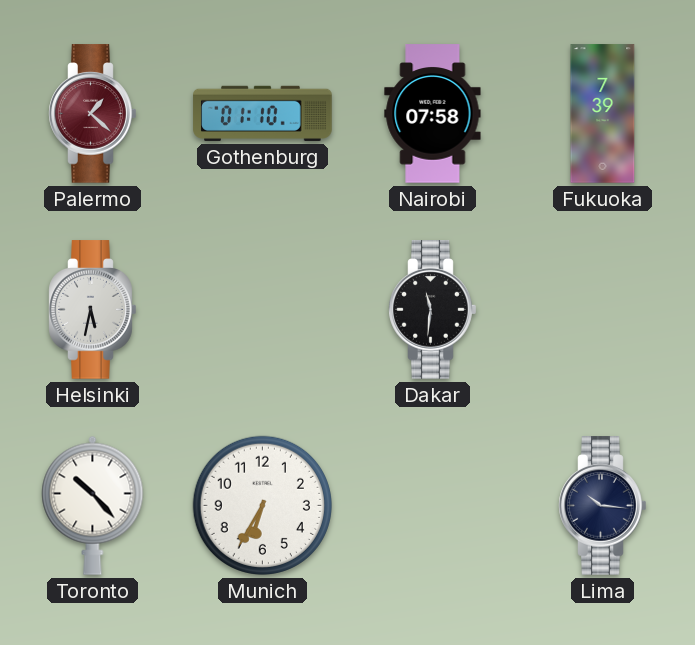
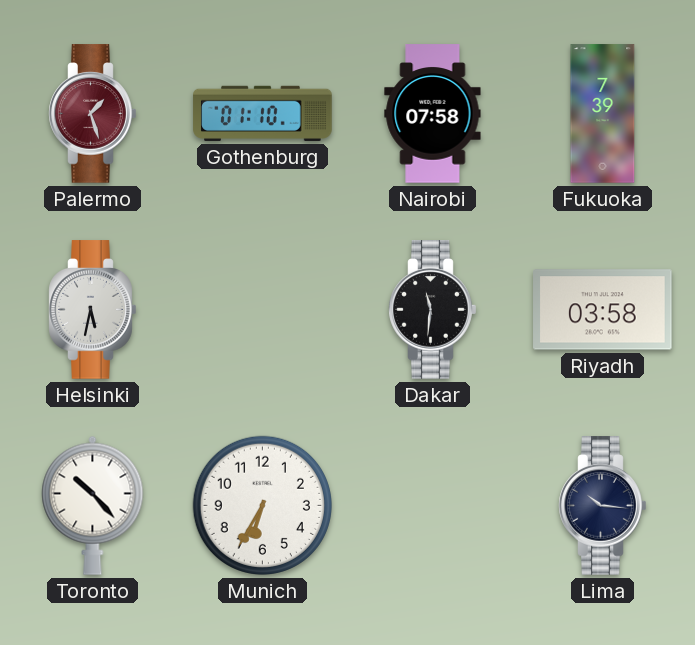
Palermo: 1:22 -> 1:27
Riyadh: none -> 03:58
